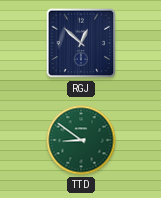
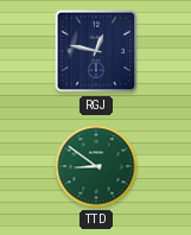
RGJ: 12:52 -> 12:47
